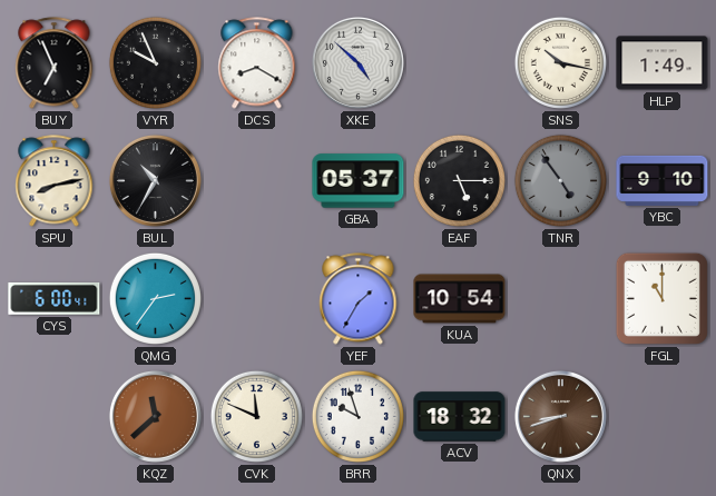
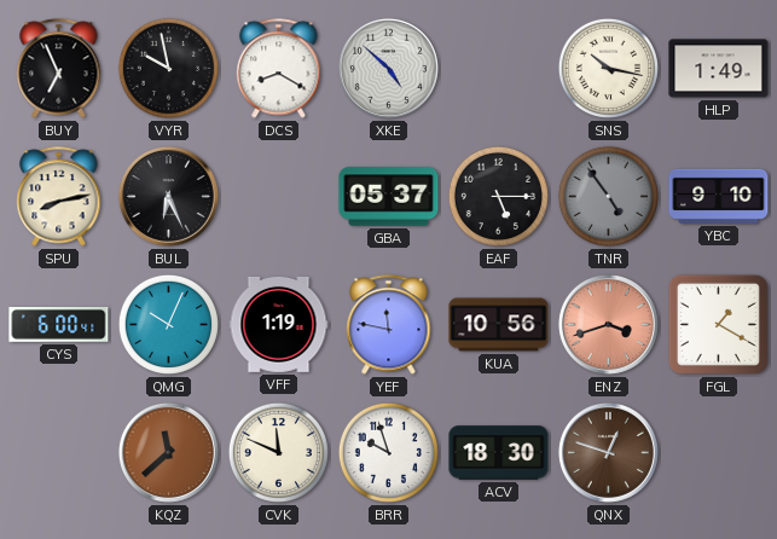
VYR: 9:56 -> 9:58
BUL: 10:35 -> 6:26
QMG: 2:36 -> 10:04
VFF: none -> 1:19
YEF: 1:35 -> 11:47
KUA: 10:54 -> 10:56
ENZ: none -> 3:42
FGL: 11:00 -> 1:20
ACV: 18:32 -> 18:30
QNX: 8:42 -> 12:48
